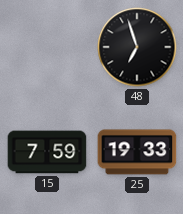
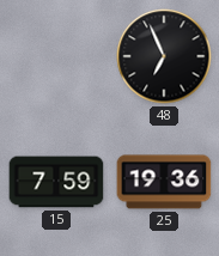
48: 6:57 -> 6:56
25: 19:33 -> 19:36
